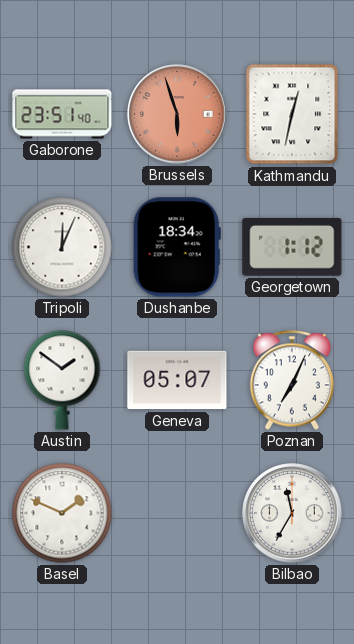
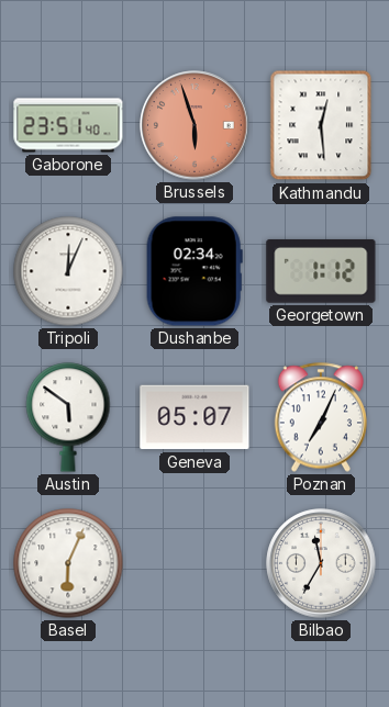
Kathmandu: 12:32 -> 12:29
Dushanbe: 18:34 -> 02:34
Austin: 1:51 -> 5:51
Basel: 1:49 -> 6:04
